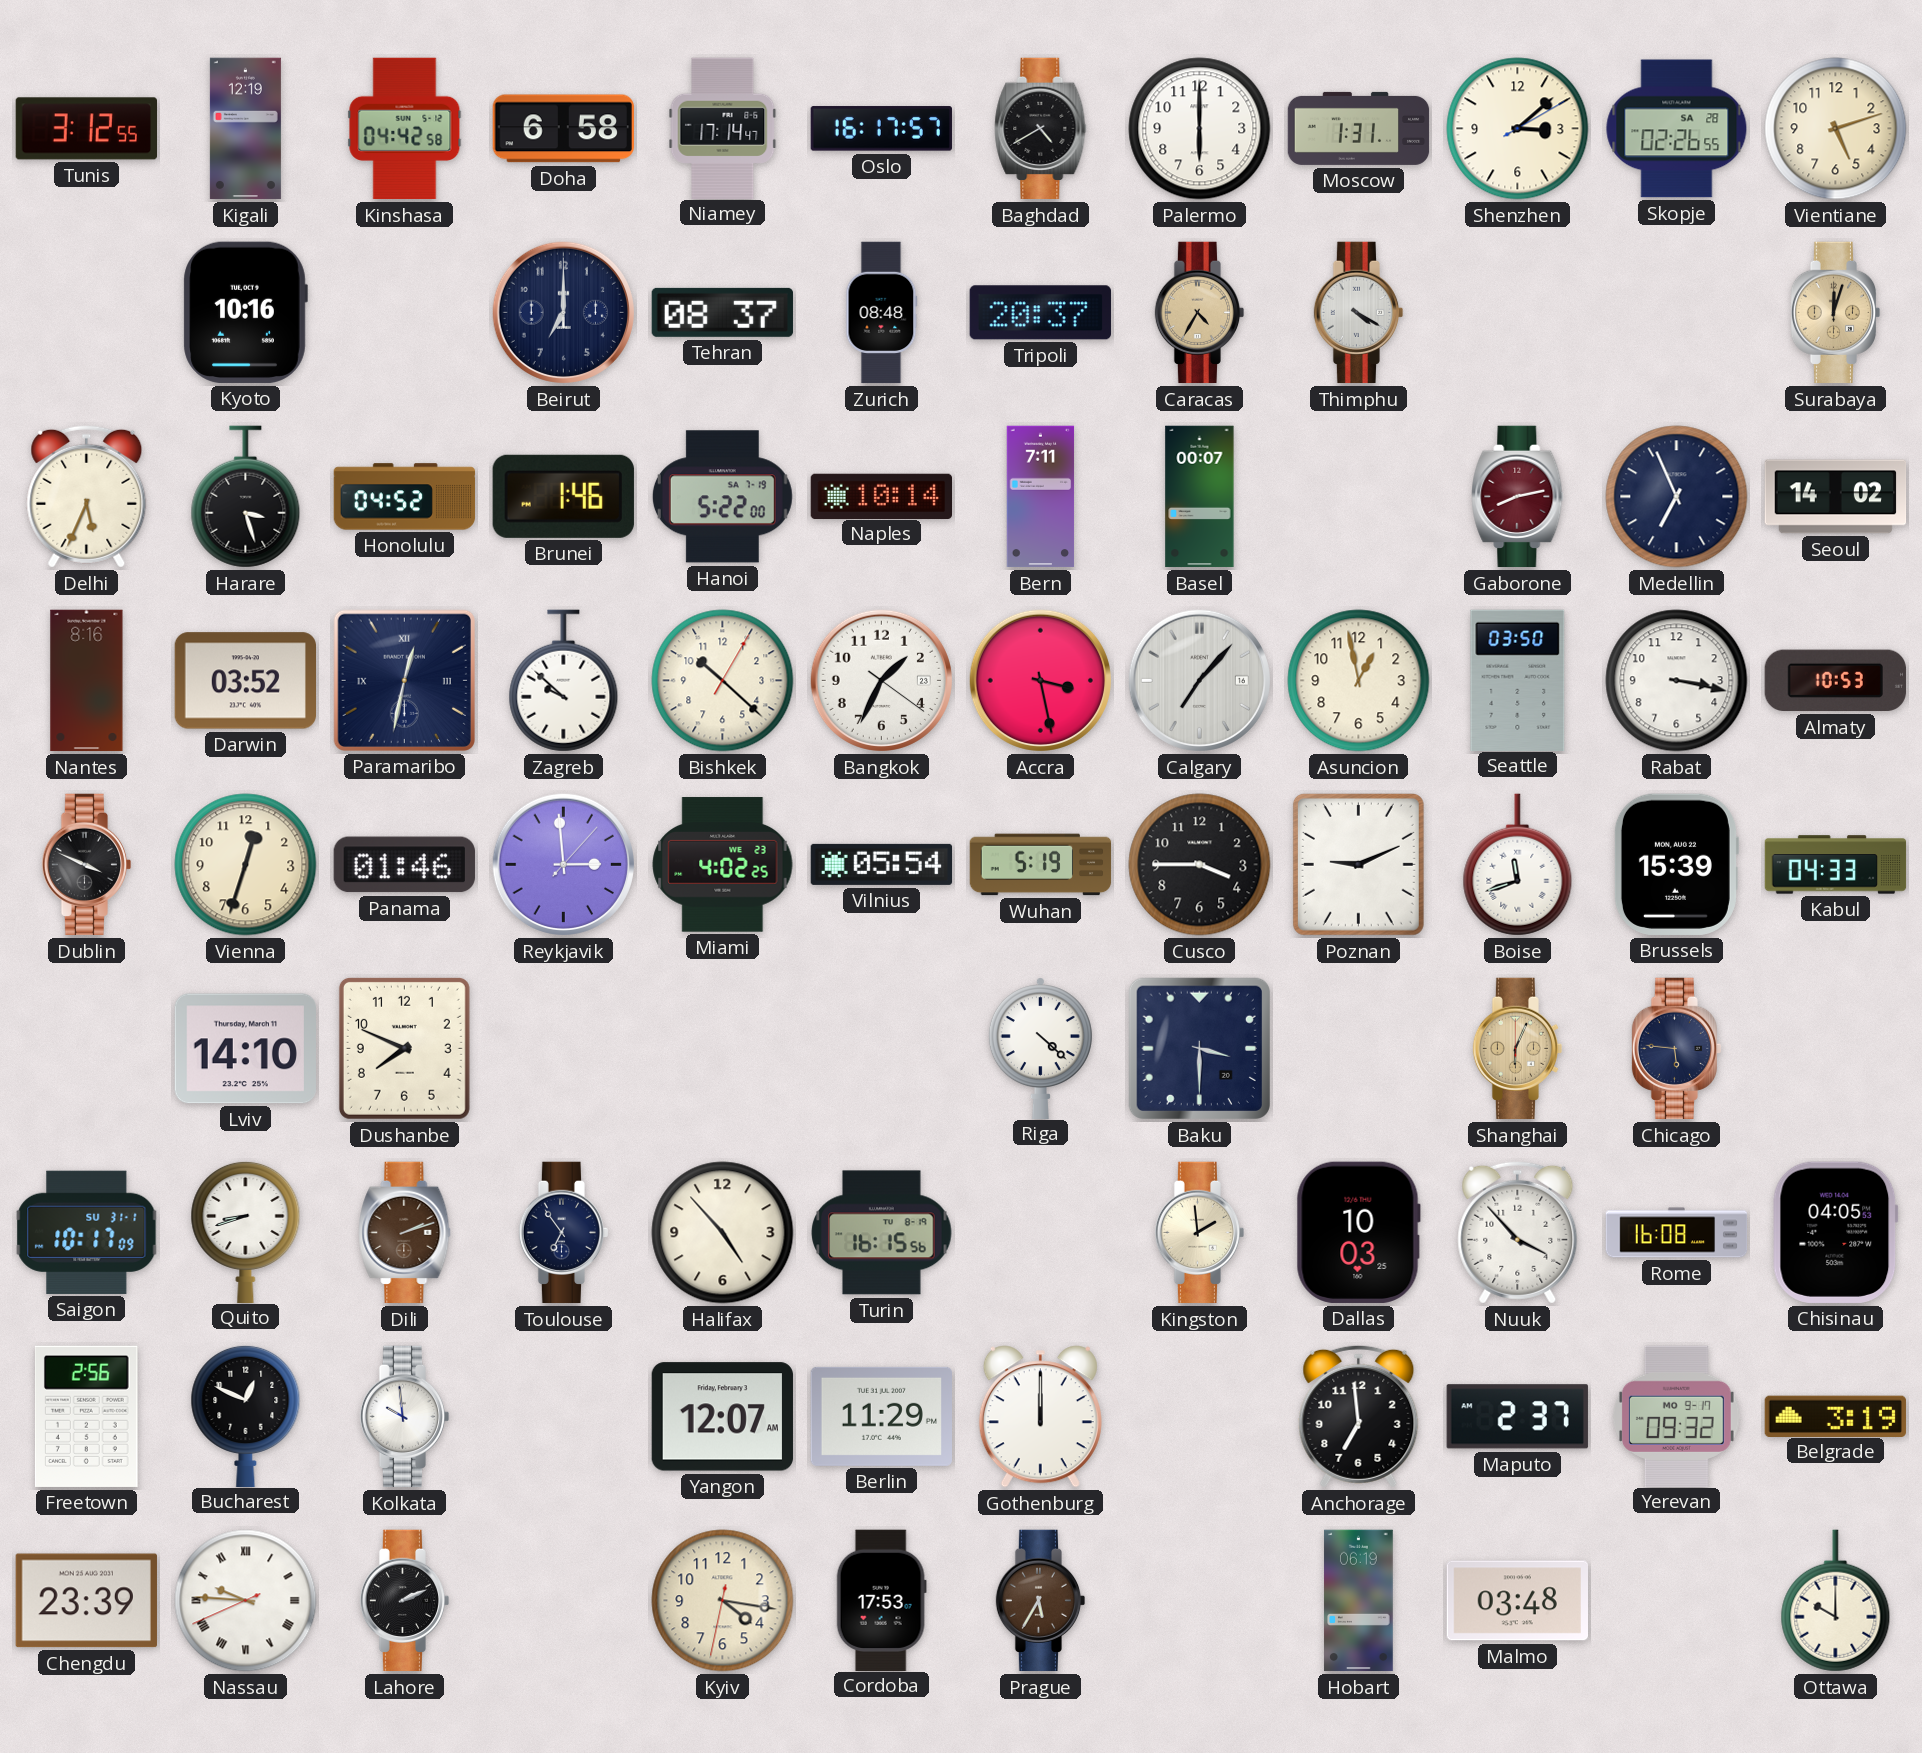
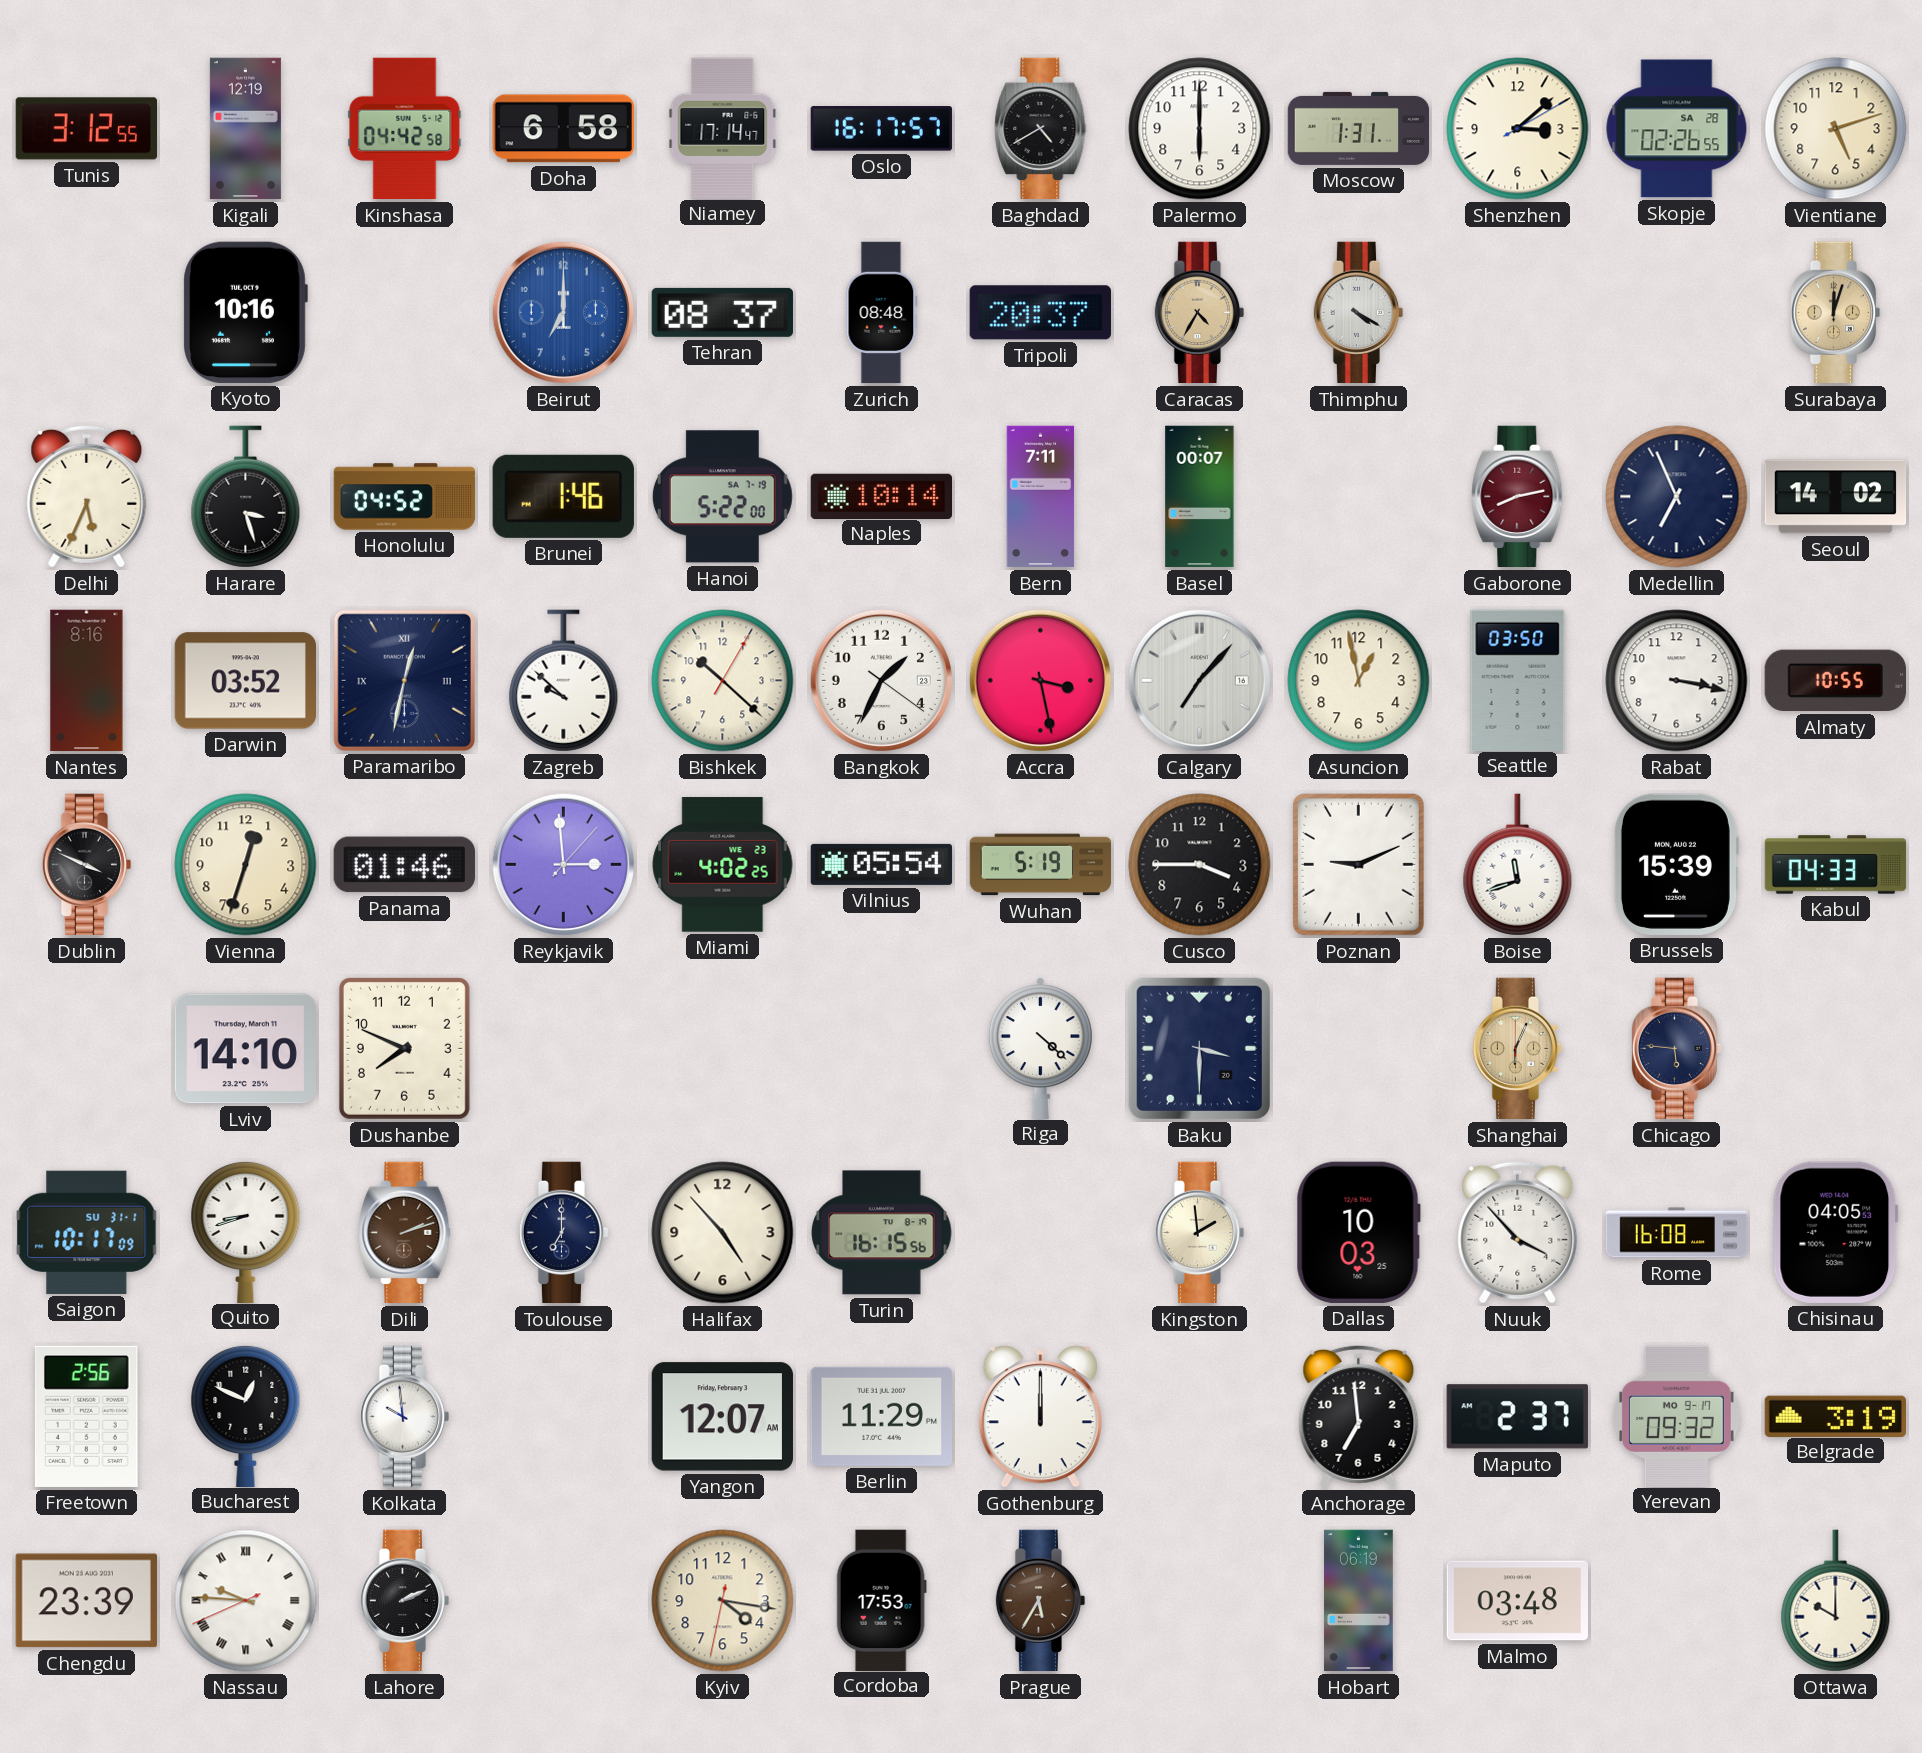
Beirut dial: navy -> blue
Almaty: 10:53 -> 10:55
Toulouse: 6:54 -> 7:00
